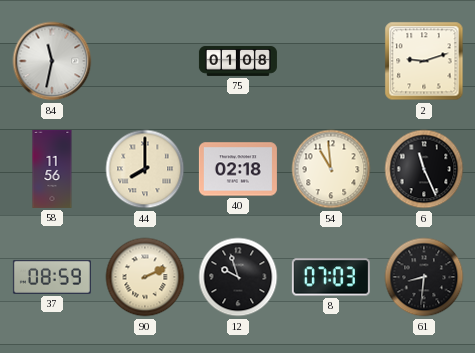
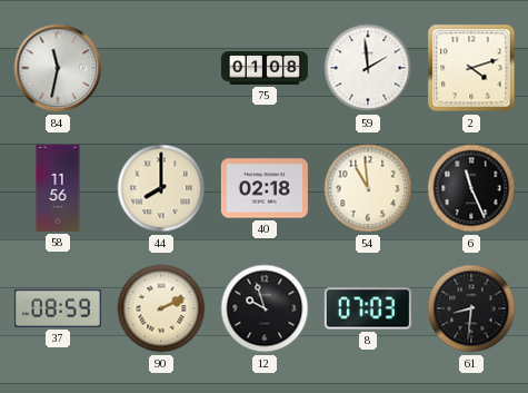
59: none -> 1:59
2: 9:12 -> 4:12
